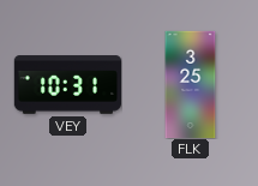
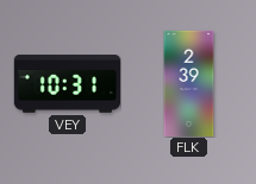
FLK: 3:25 -> 2:39
